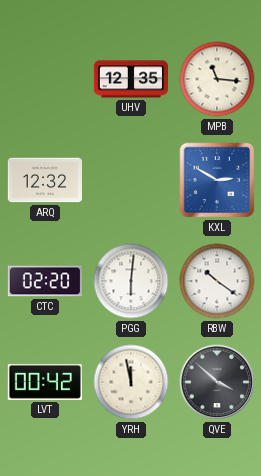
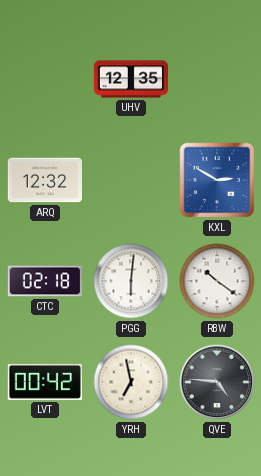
MPB: 11:16 -> none
CTC: 02:20 -> 02:18
YRH: 11:58 -> 6:58
QVE: 3:52 -> 4:46
